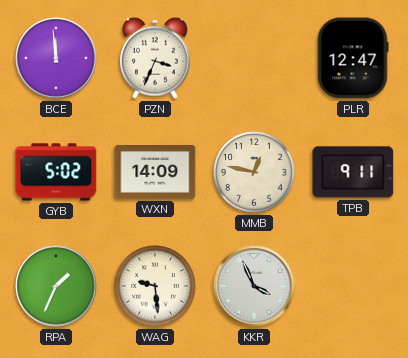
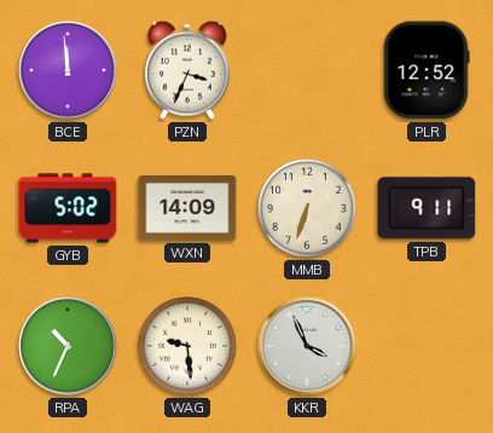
PLR: 12:47 -> 12:52
MMB: 12:47 -> 6:33
RPA: 1:34 -> 10:34
